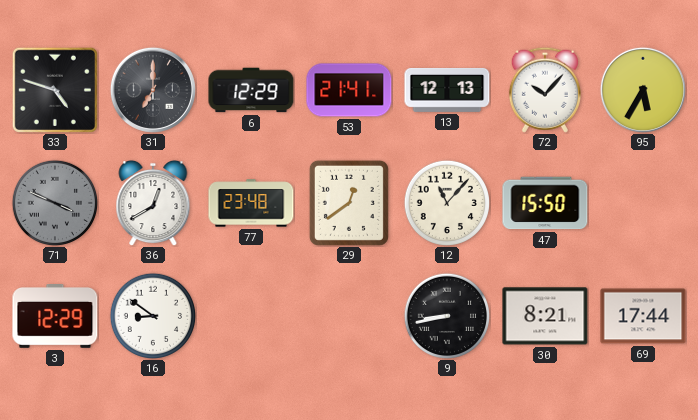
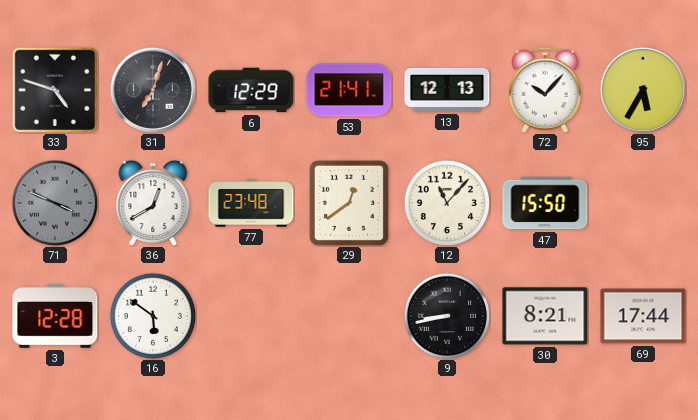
31: 7:00 -> 7:03
3: 12:29 -> 12:28
16: 8:51 -> 5:51
